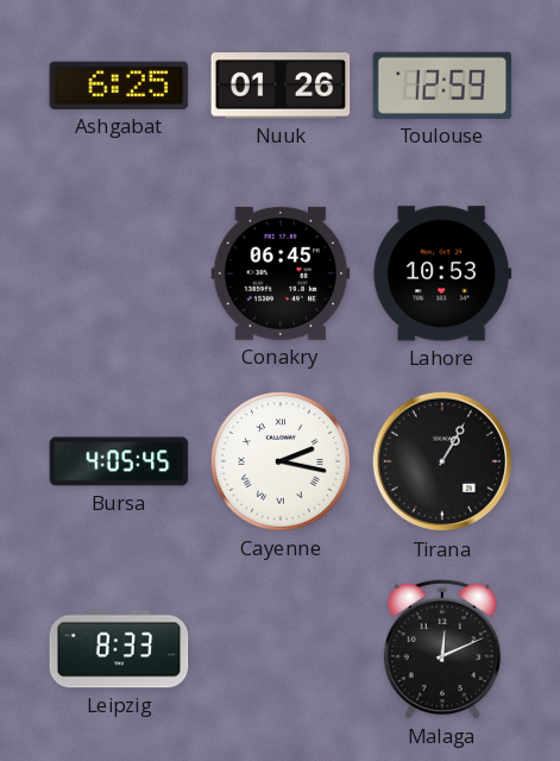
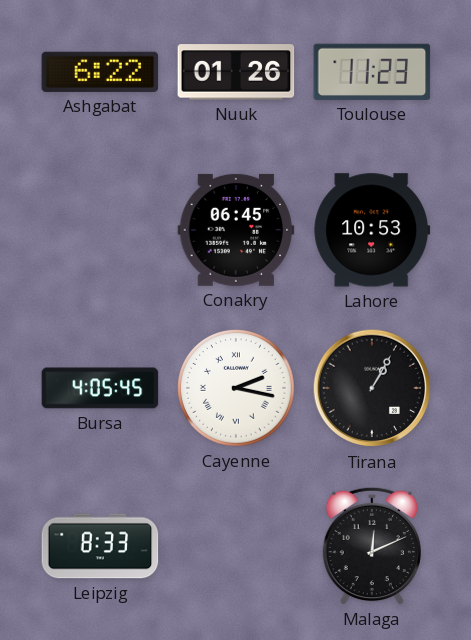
Ashgabat: 6:25 -> 6:22
Toulouse: 12:59 -> 11:23
